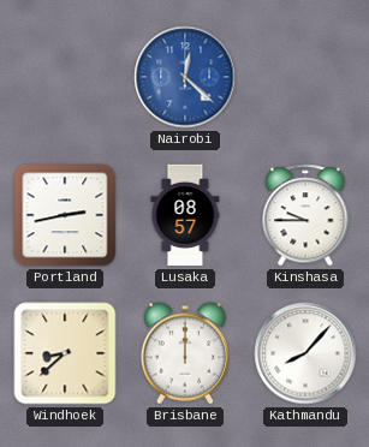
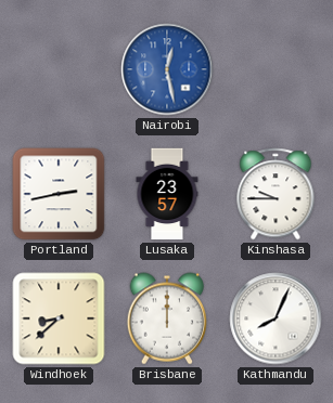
Nairobi: 12:22 -> 12:28
Lusaka: 08:57 -> 23:57
Kathmandu: 8:07 -> 8:04
